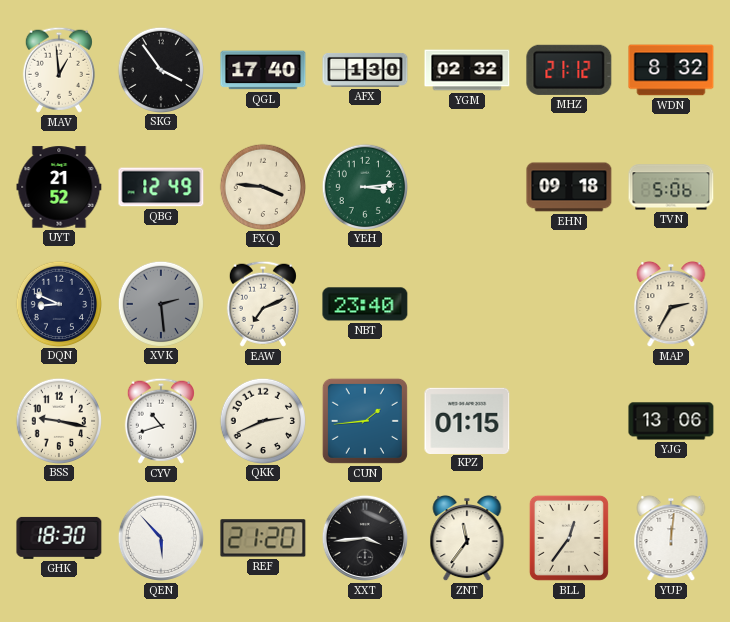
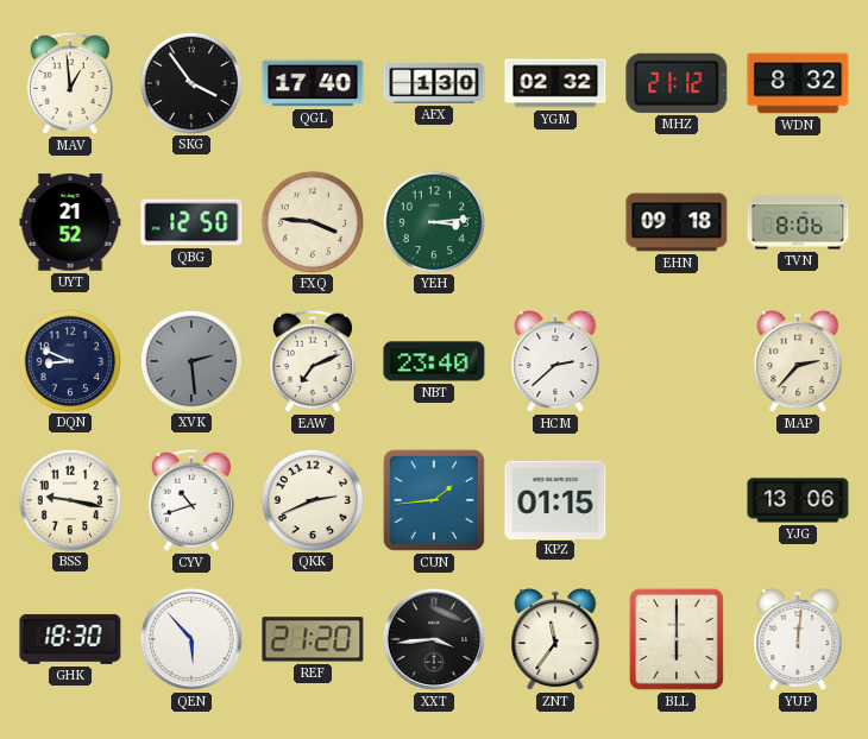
QBG: 12:49 -> 12:50
TVN: 5:06 -> 8:06
HCM: none -> 2:38
MAP: 2:35 -> 2:37
BLL: 12:36 -> 6:00
